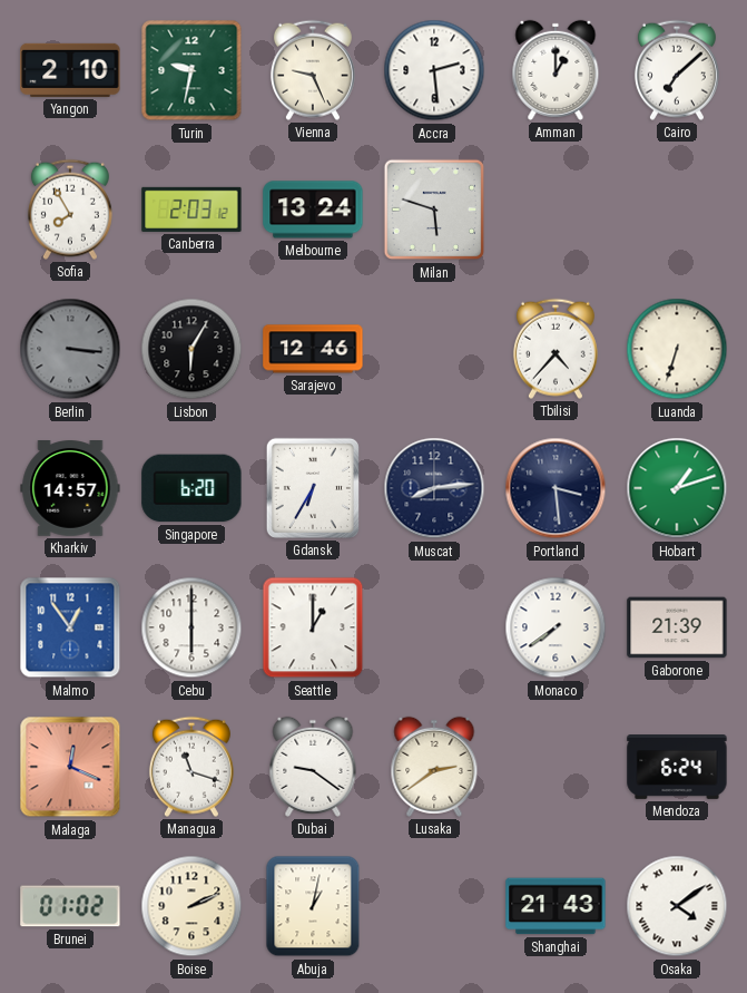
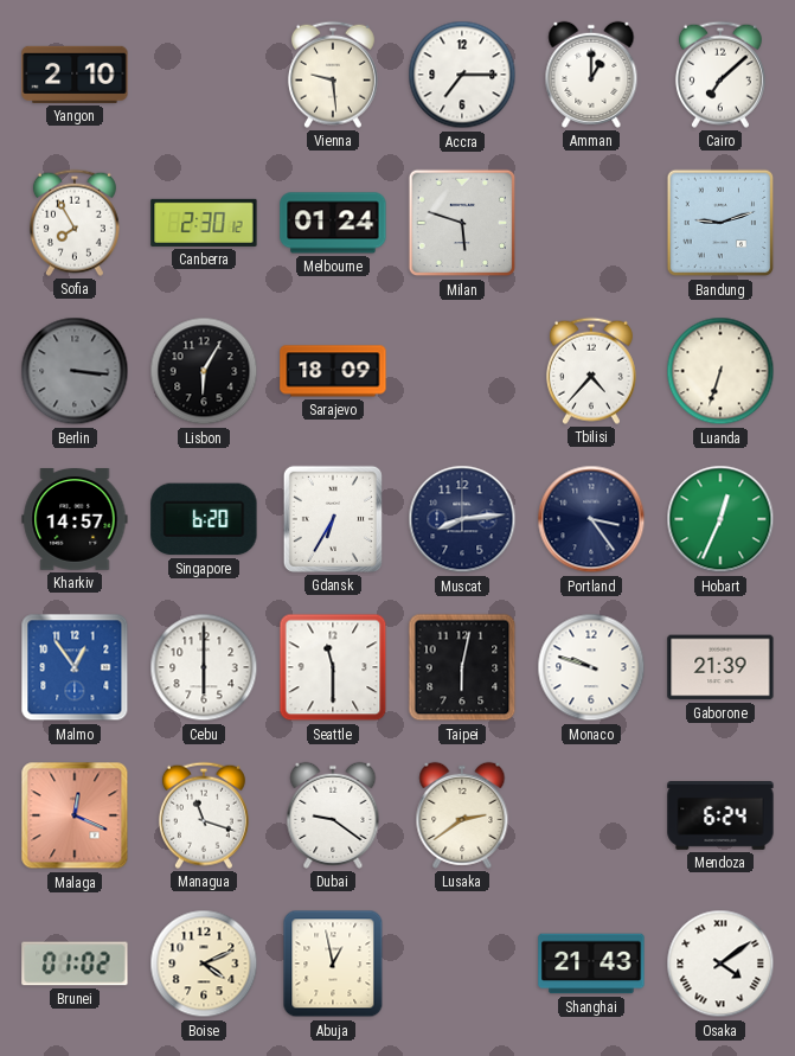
Turin: 9:32 -> none
Vienna: 9:26 -> 9:29
Accra: 2:29 -> 7:15
Canberra: 2:03 -> 2:30
Melbourne: 13:24 -> 01:24
Bandung: none -> 9:12
Sarajevo: 12:46 -> 18:09
Portland: 3:29 -> 3:24
Hobart: 1:12 -> 12:34
Seattle: 1:00 -> 11:30
Taipei: none -> 6:02
Monaco: 7:39 -> 9:48
Boise: 2:11 -> 4:11
Abuja: 1:02 -> 12:58
